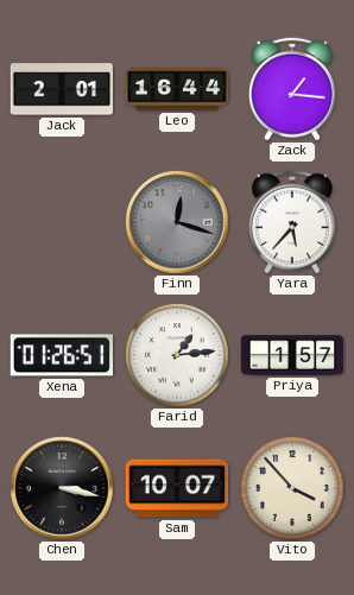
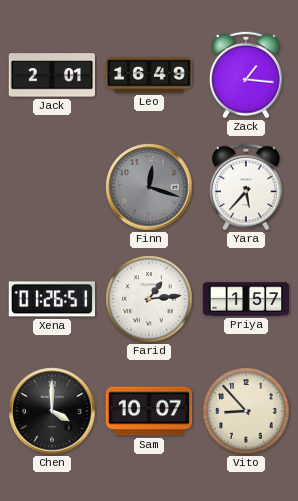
Leo: 16:44 -> 16:49
Chen: 3:17 -> 4:00
Vito: 3:53 -> 8:53
